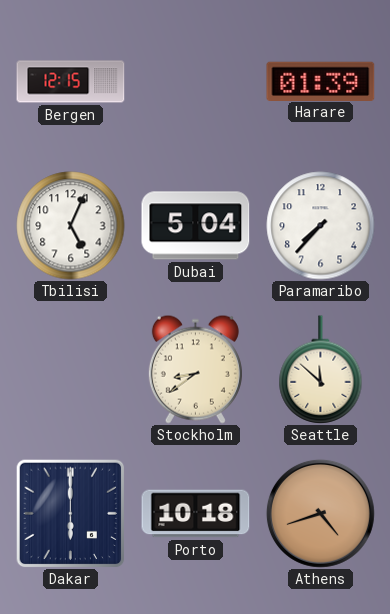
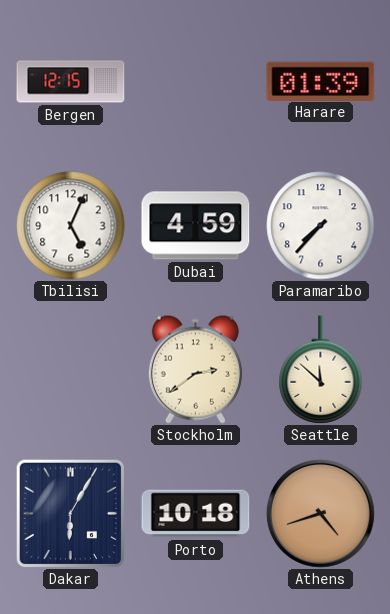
Dubai: 5:04 -> 4:59
Stockholm: 8:39 -> 2:39
Dakar: 6:00 -> 6:05
